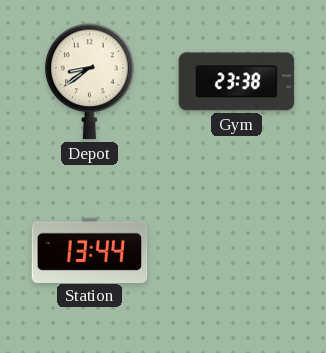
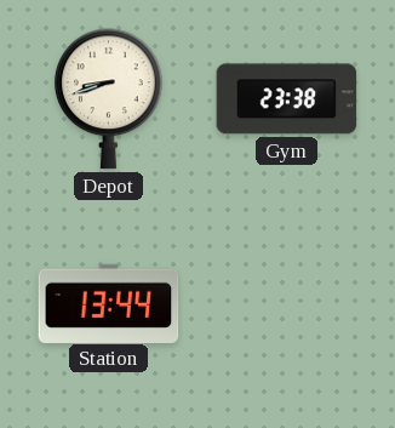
Depot: 8:39 -> 8:42
